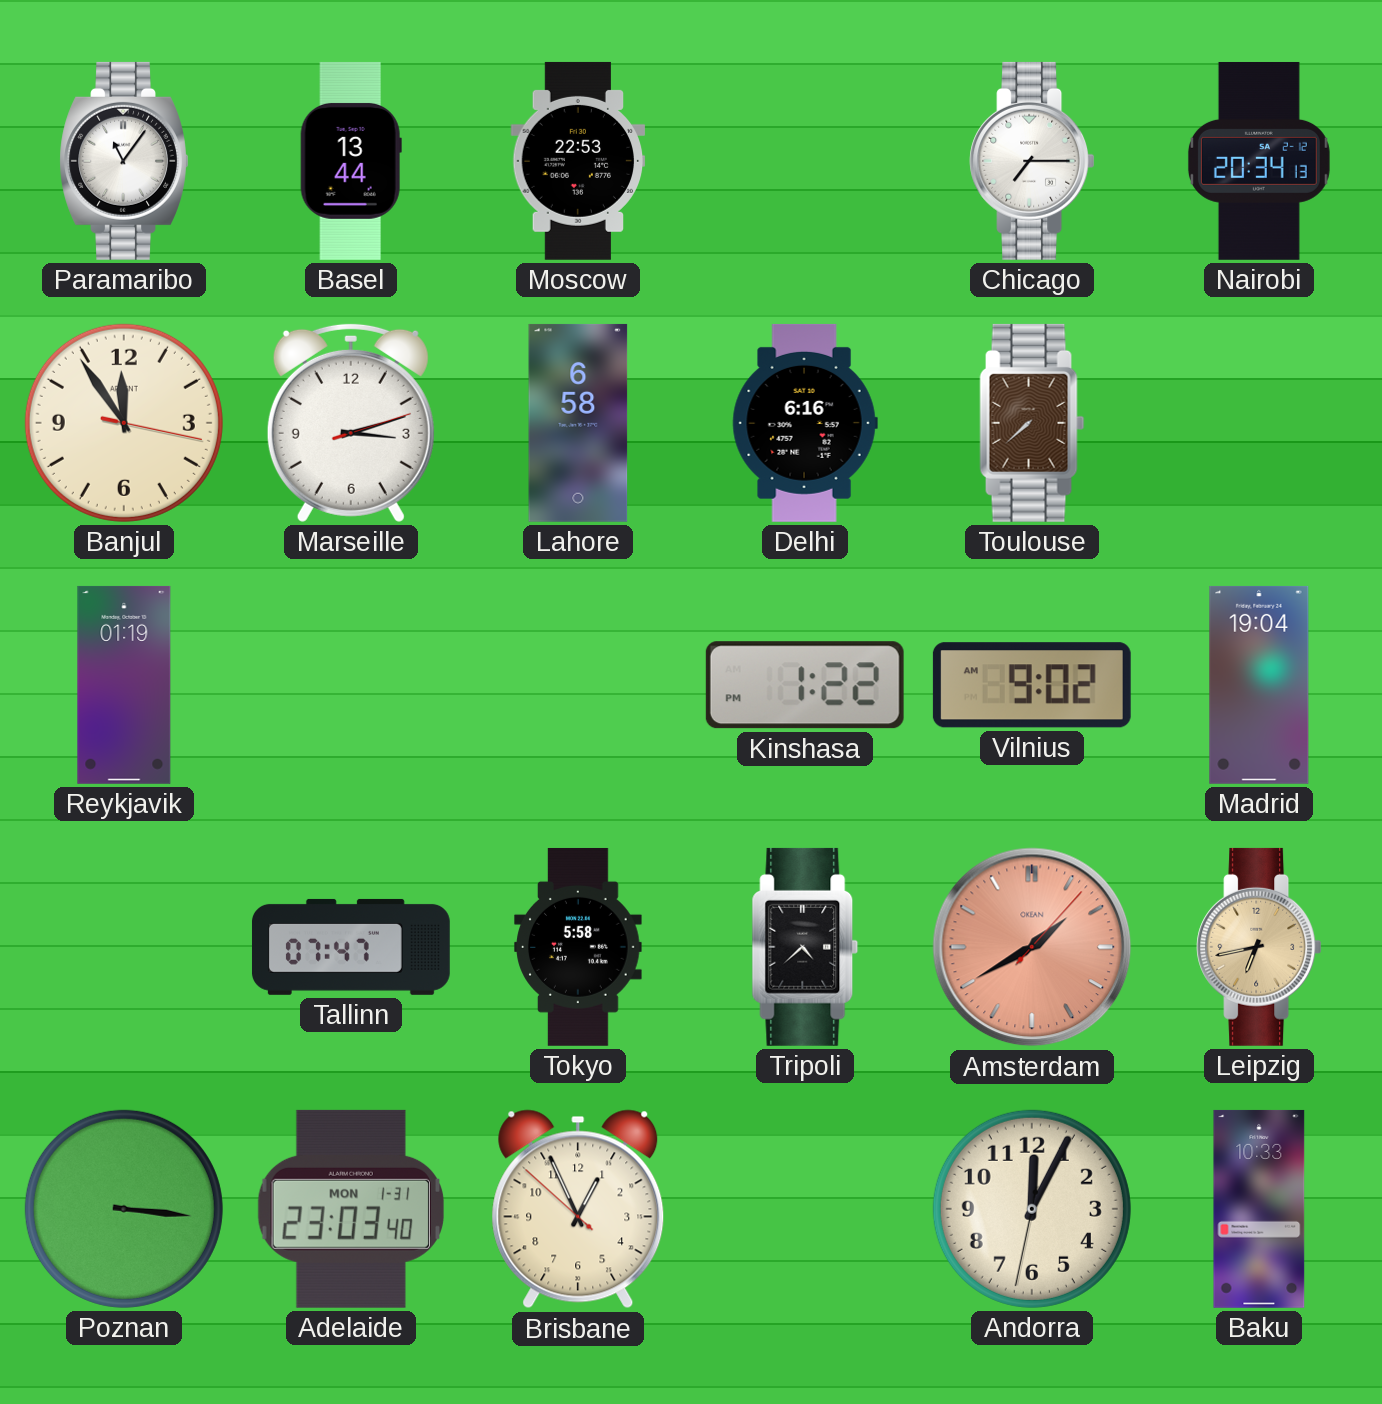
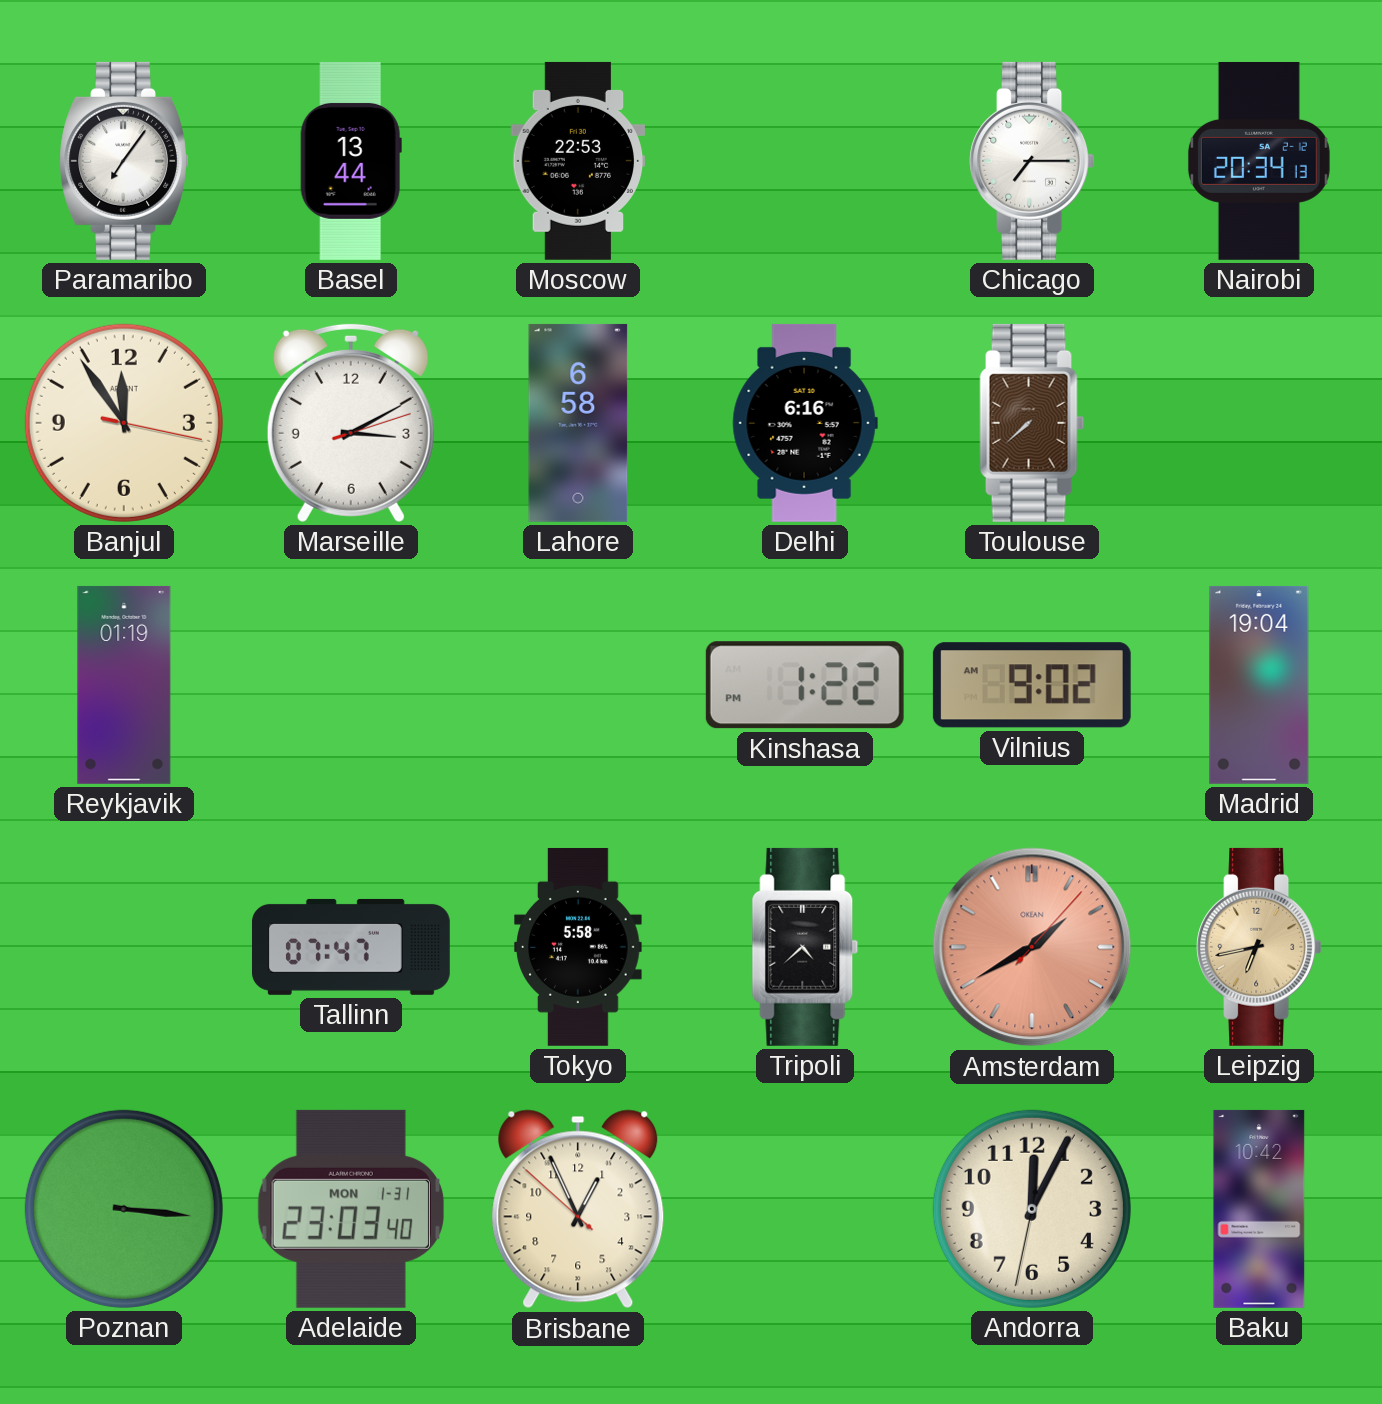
Paramaribo: 11:06 -> 7:06
Marseille: 3:12 -> 3:10
Baku: 10:33 -> 10:42
